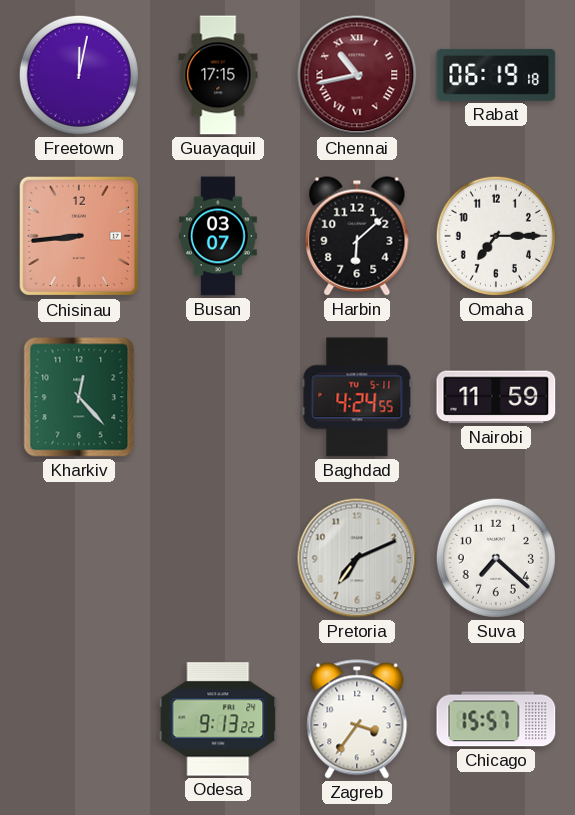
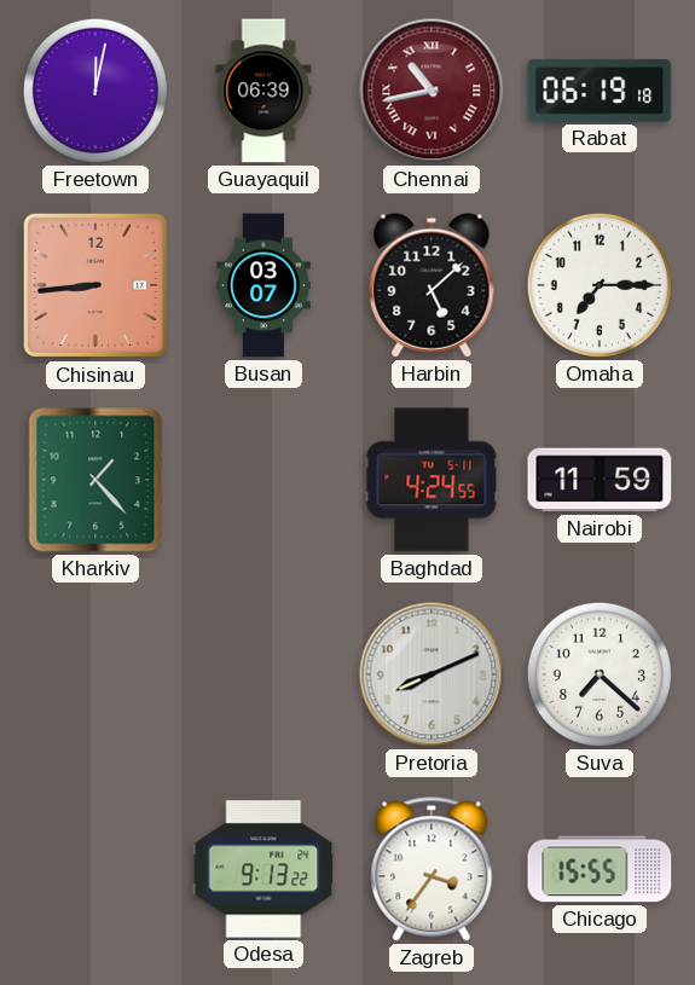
Guayaquil: 17:15 -> 06:39
Harbin: 6:08 -> 5:08
Kharkiv: 12:23 -> 1:23
Pretoria: 7:11 -> 8:11
Chicago: 15:57 -> 15:55
